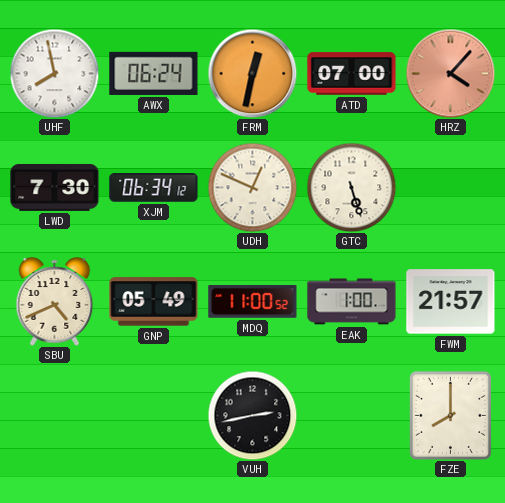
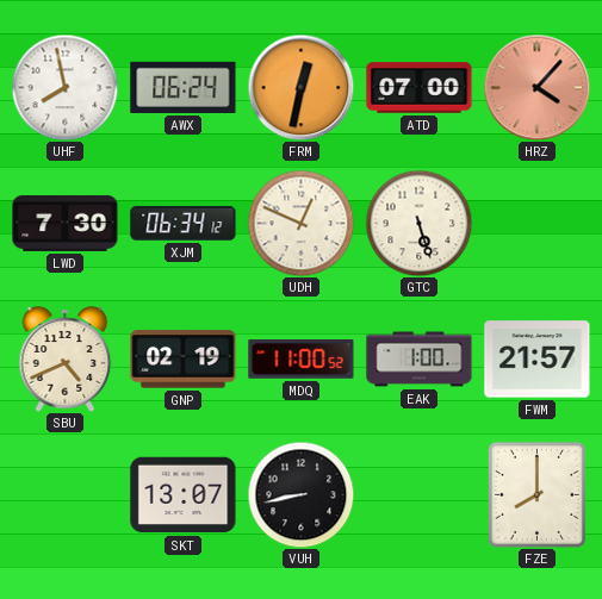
GNP: 05:49 -> 02:19
SKT: none -> 13:07
VUH: 2:43 -> 8:43
